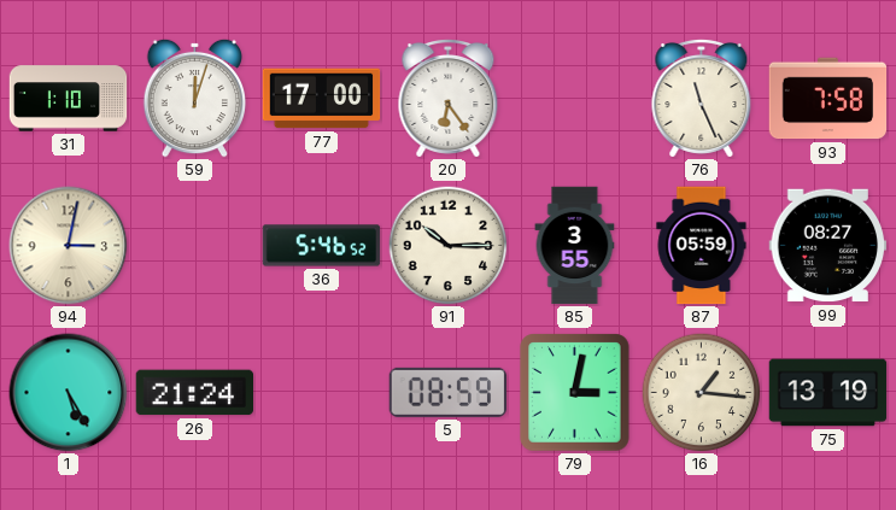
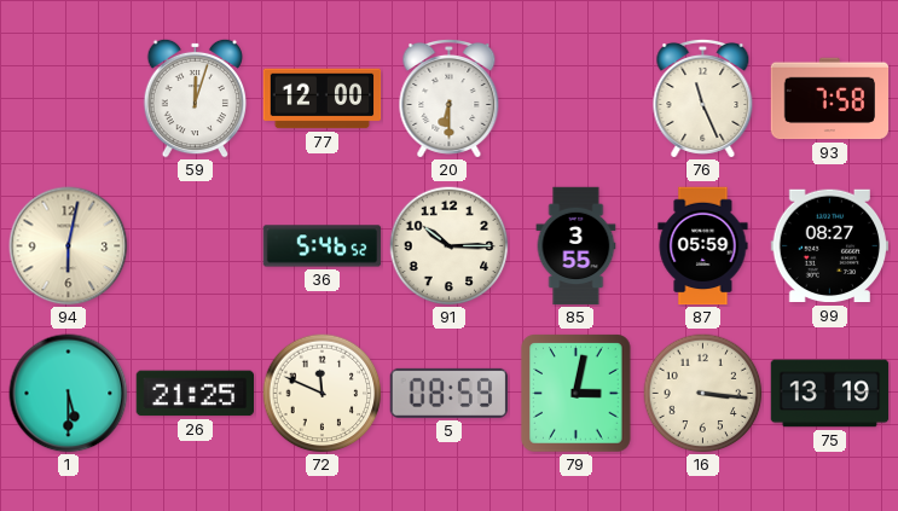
31: 1:10 -> none
77: 17:00 -> 12:00
20: 6:24 -> 6:30
94: 3:02 -> 6:02
1: 5:25 -> 5:30
26: 21:24 -> 21:25
72: none -> 11:49
16: 1:16 -> 3:16
